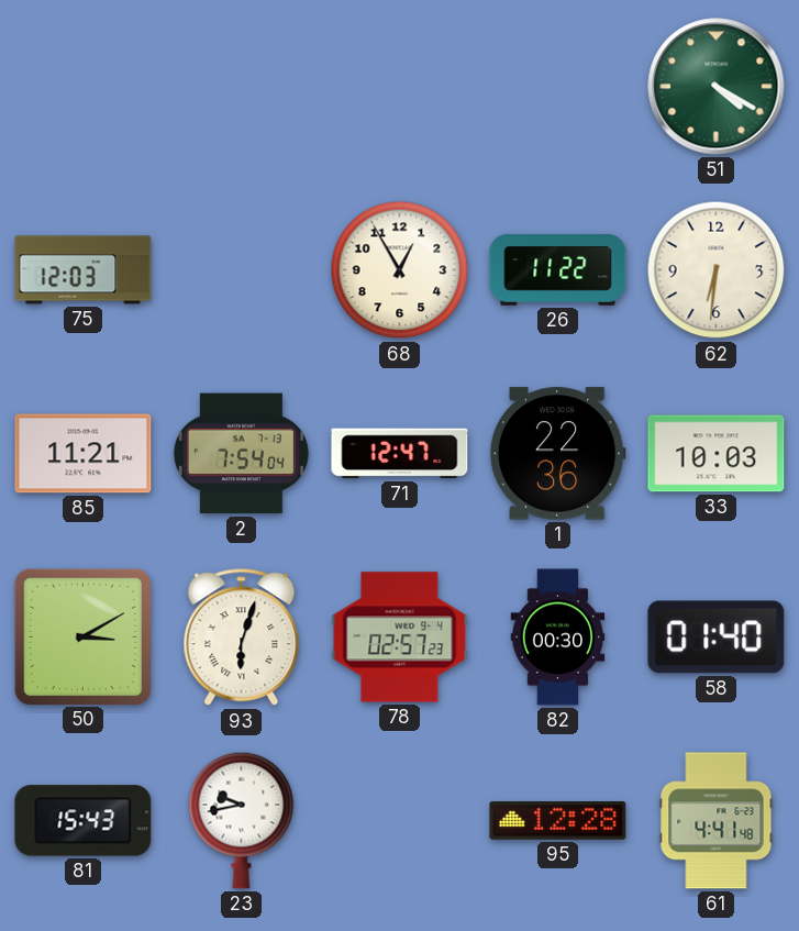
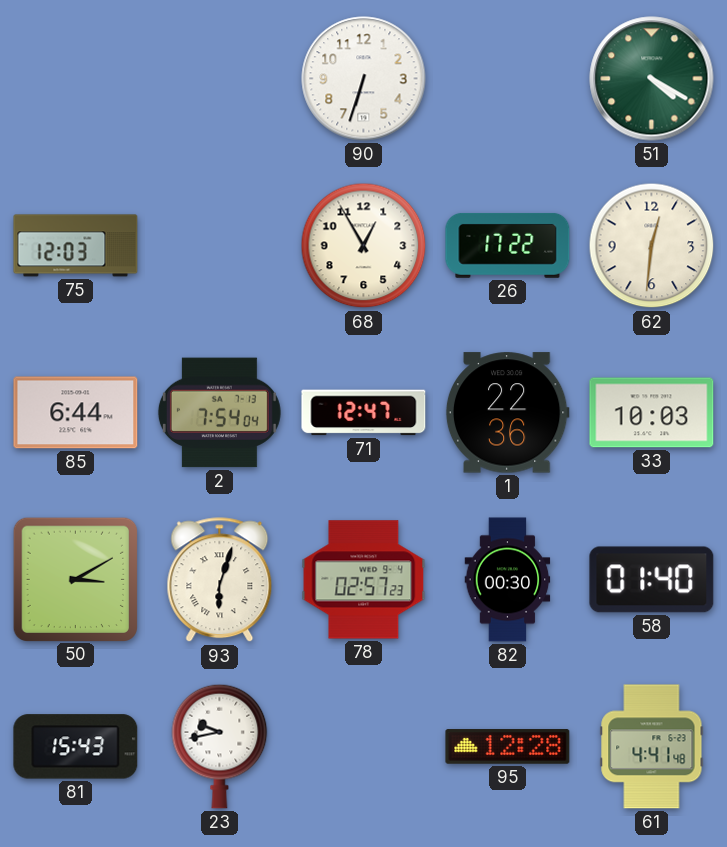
90: none -> 6:33
26: 11:22 -> 17:22
62: 6:31 -> 12:31
85: 11:21 -> 6:44
